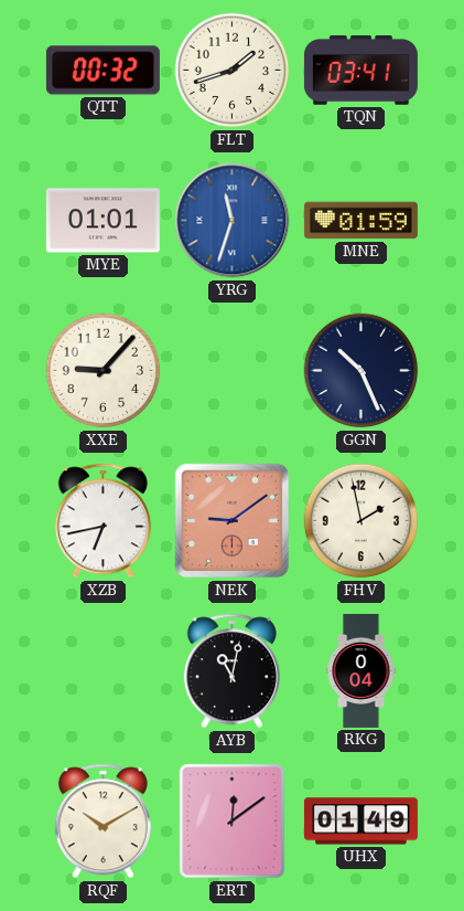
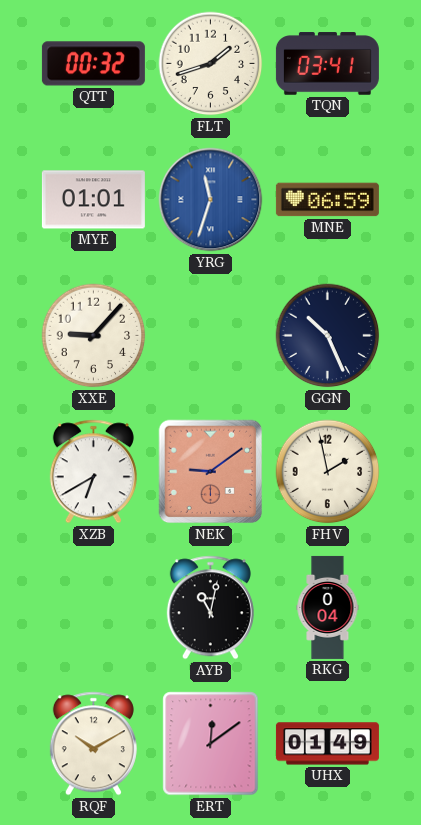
MNE: 01:59 -> 06:59
XZB: 6:43 -> 6:40
